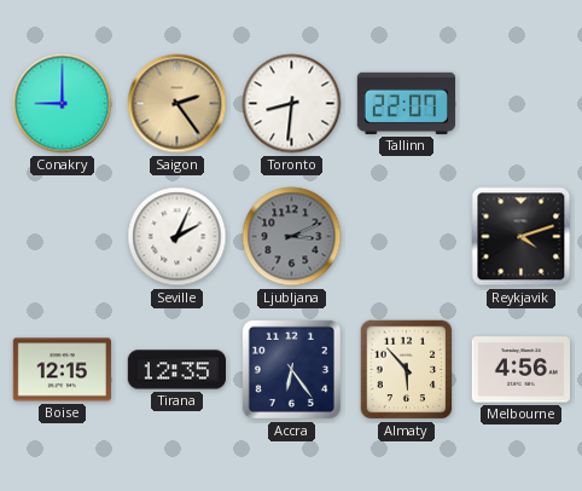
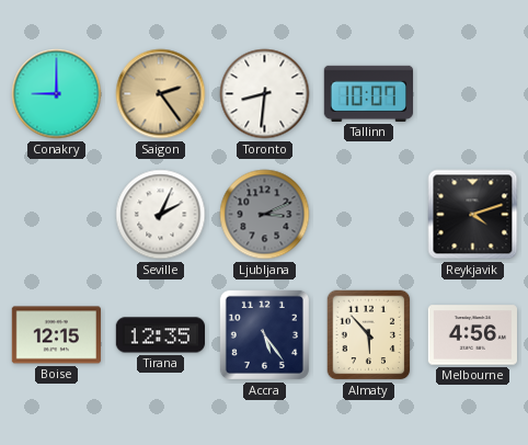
Tallinn: 22:07 -> 10:07
Accra: 6:24 -> 5:24
